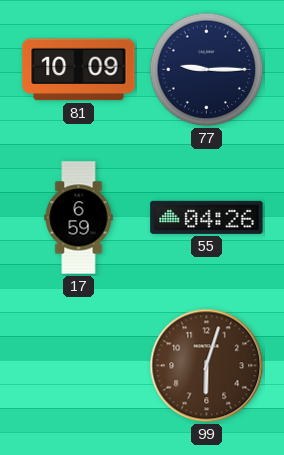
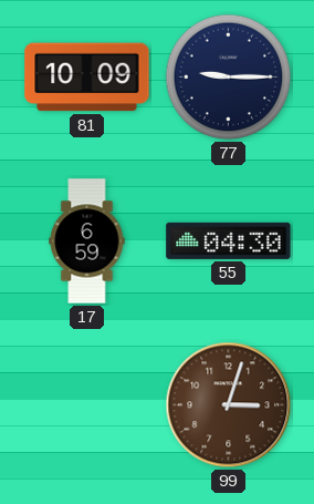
55: 04:26 -> 04:30
99: 6:03 -> 3:03
